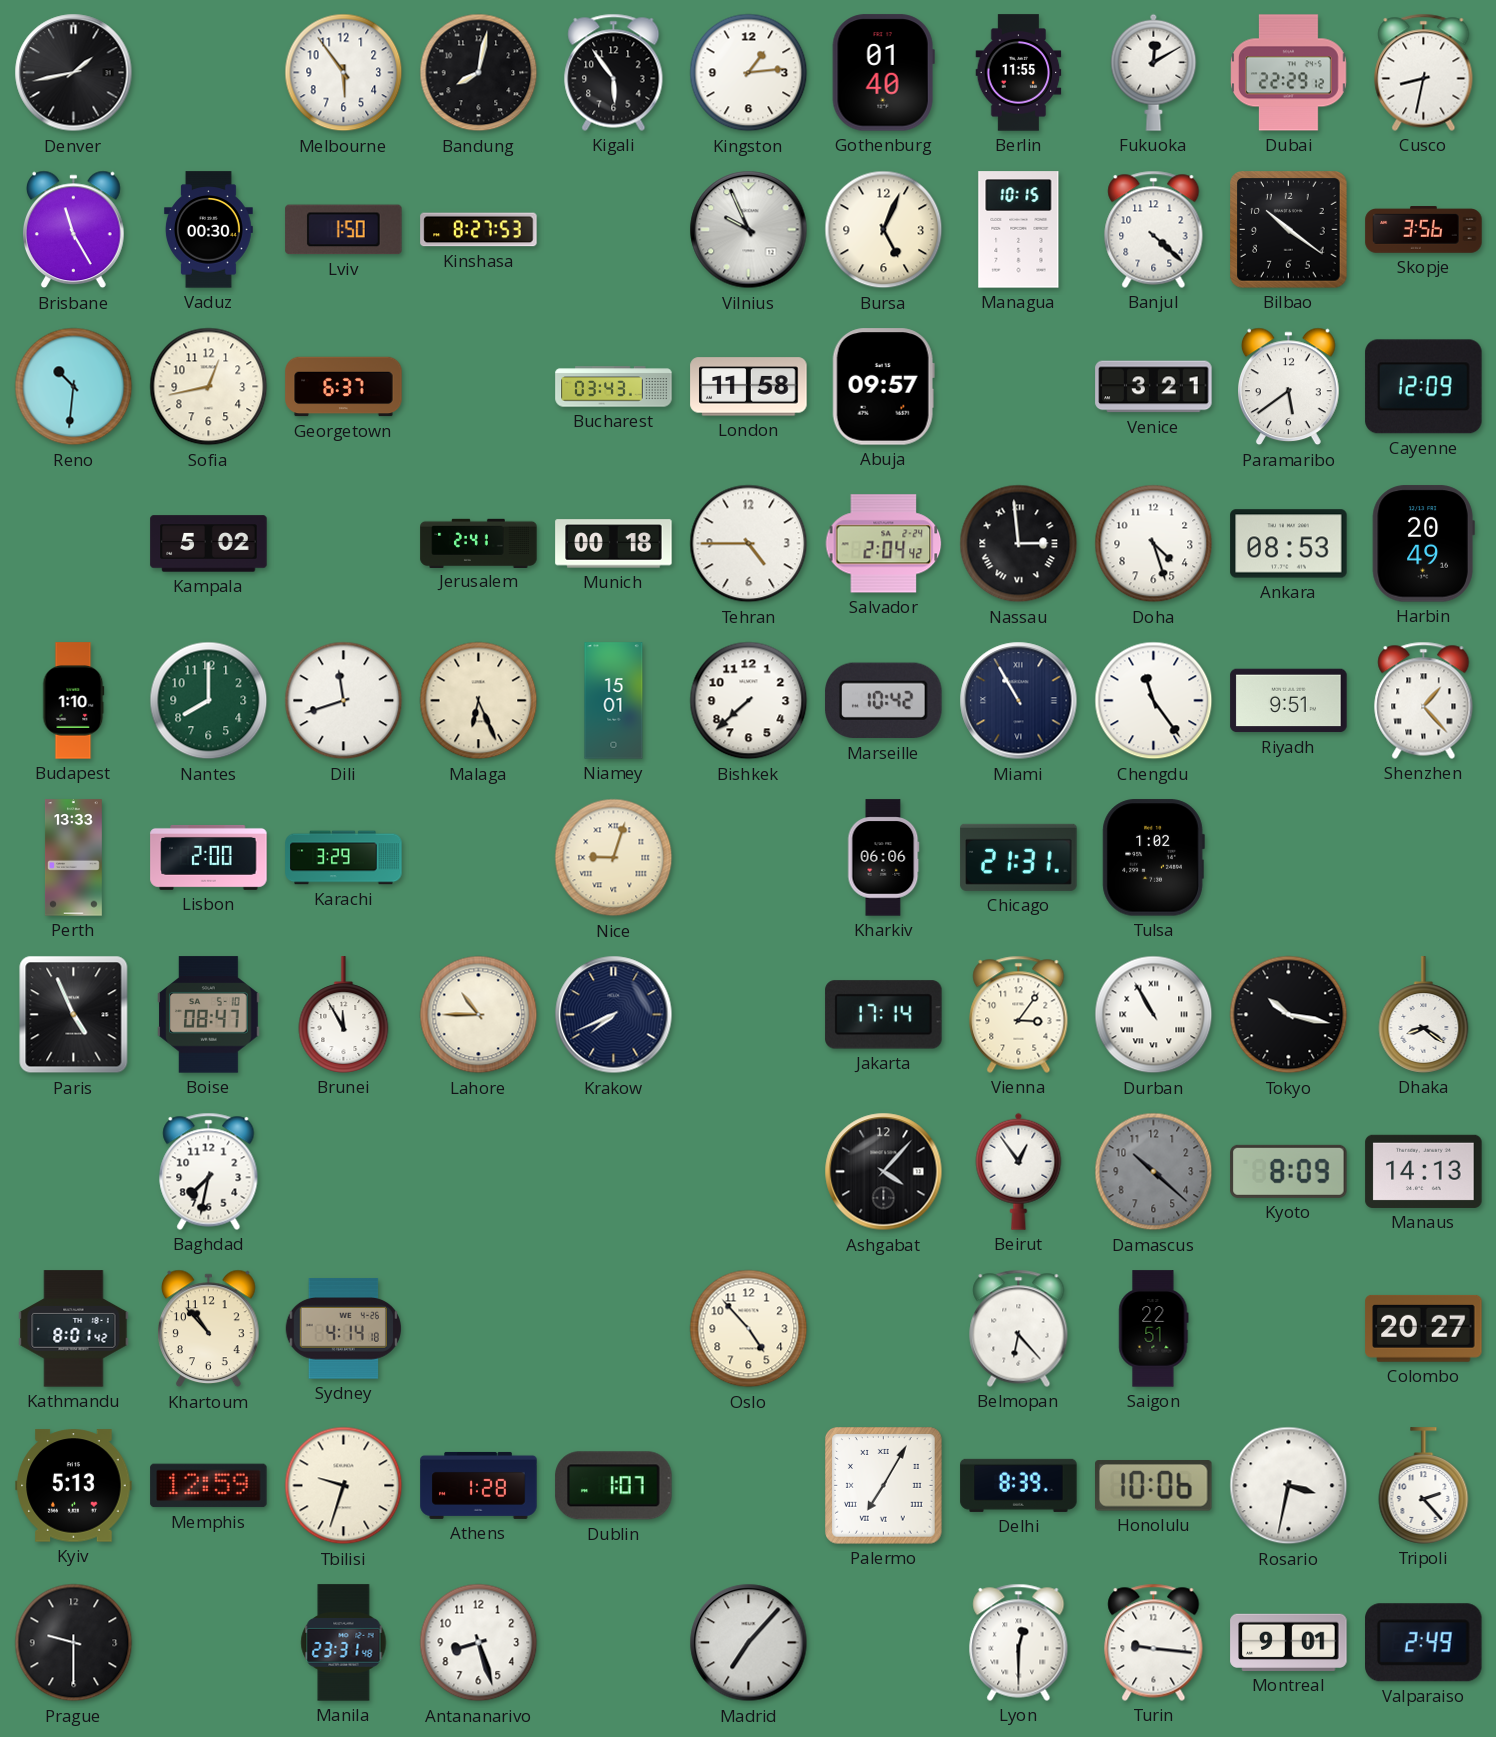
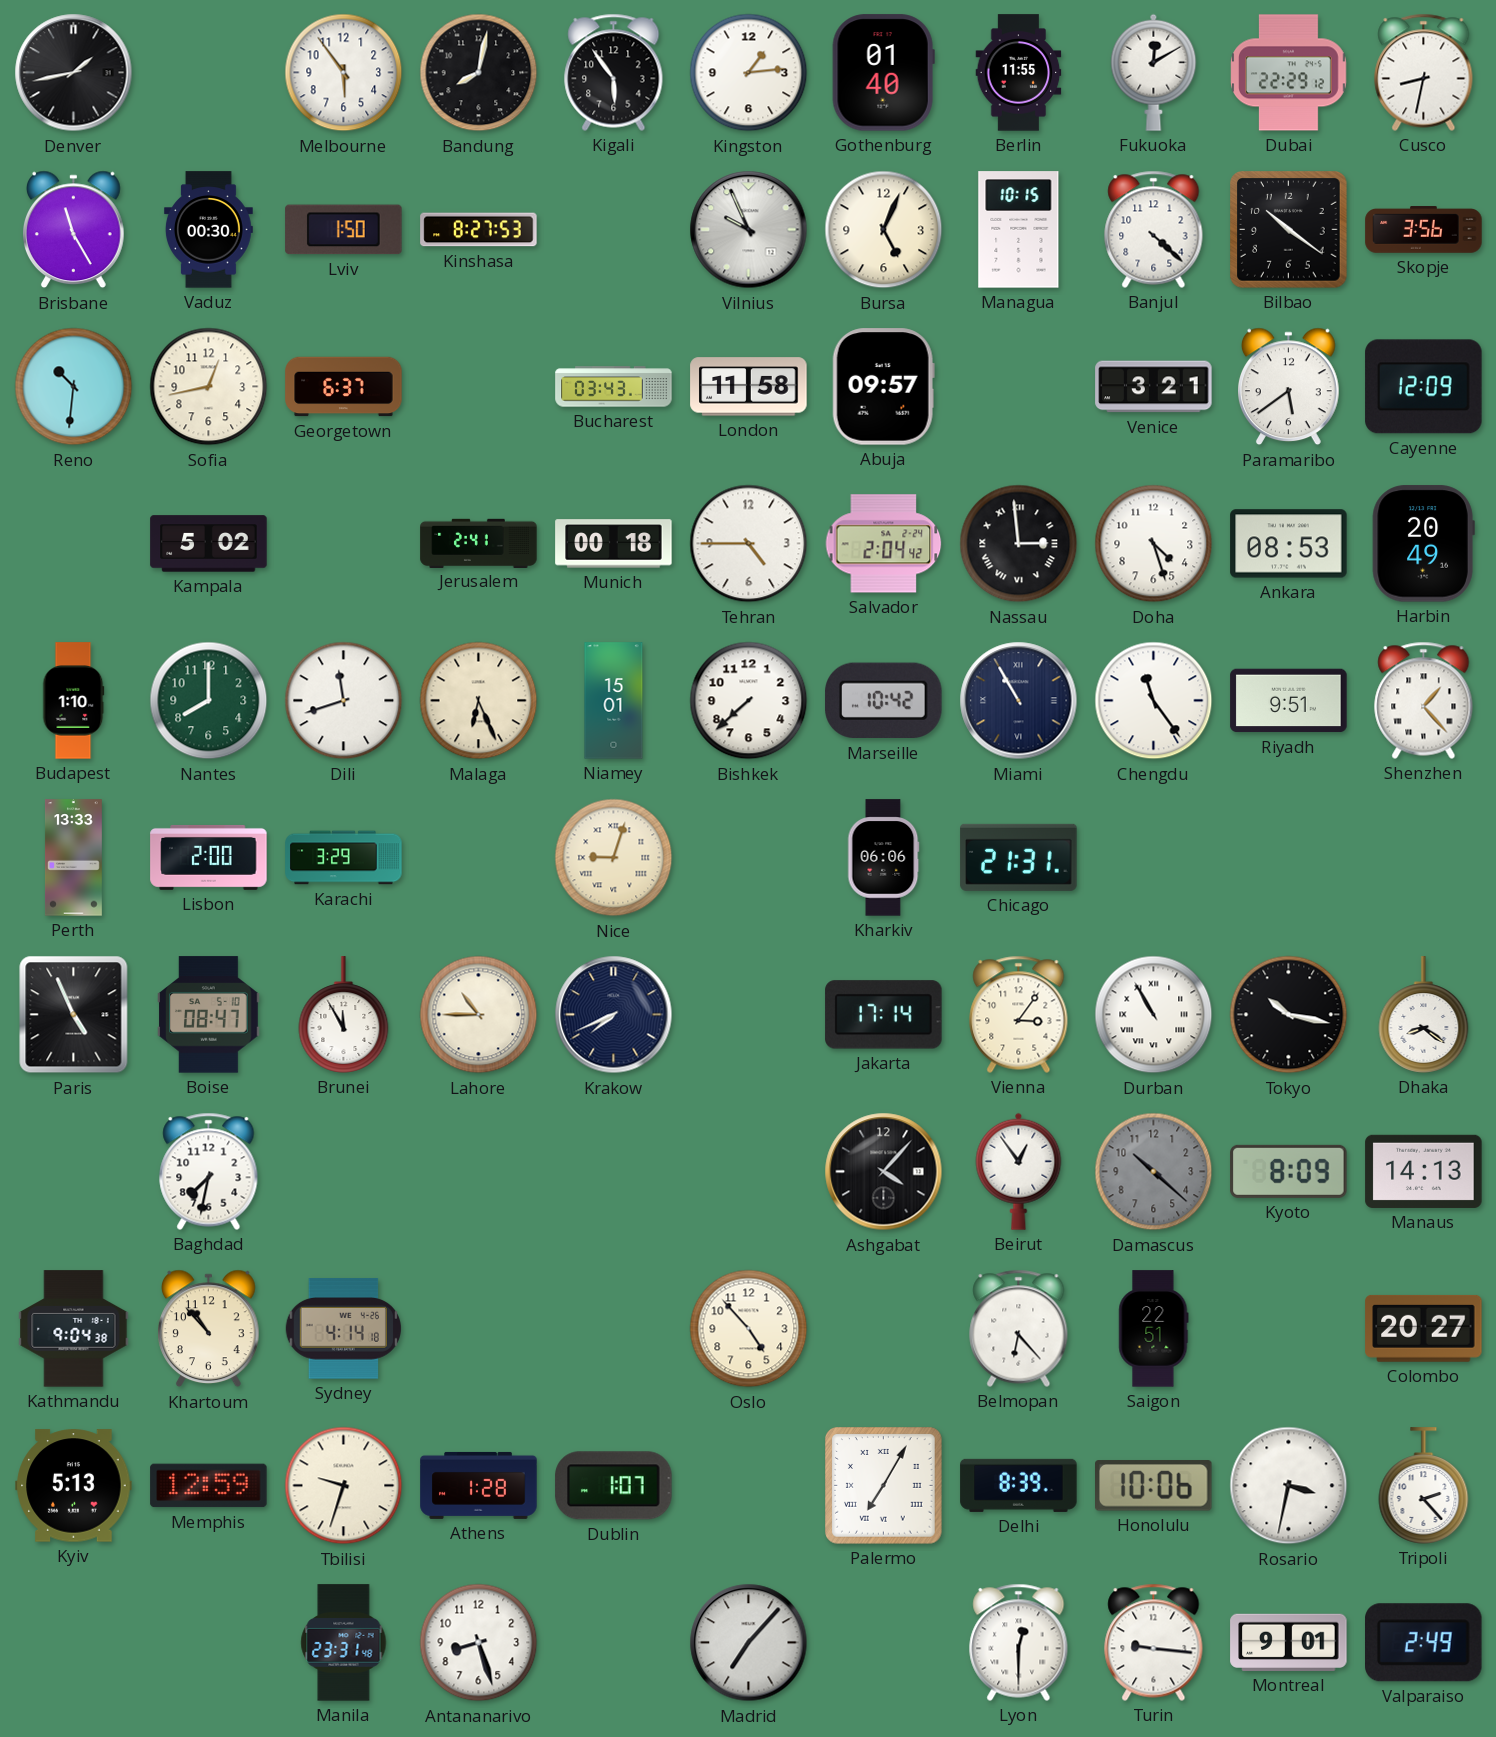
Tulsa: 1:02 -> none
Kathmandu: 8:01 -> 9:04
Prague: 9:30 -> none
